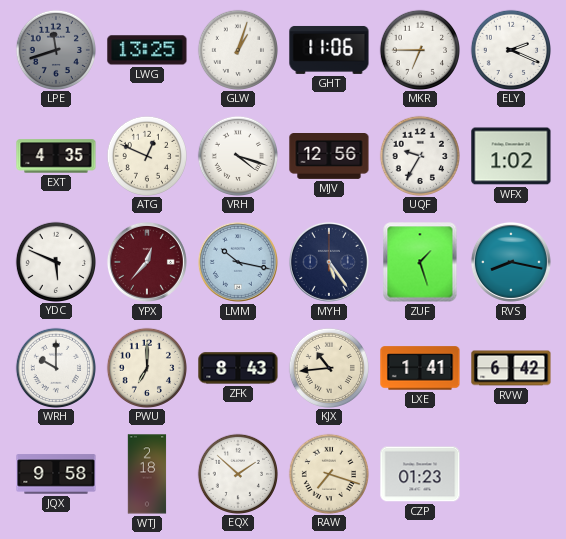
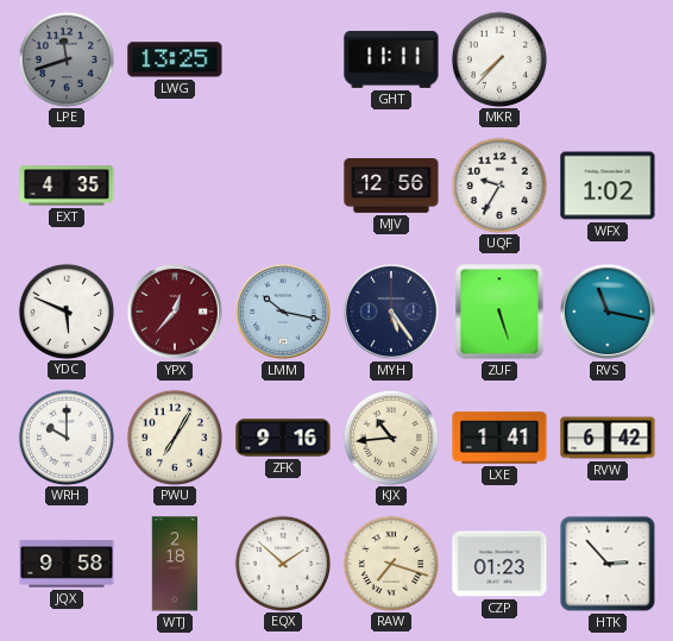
GLW: 1:03 -> none
GHT: 11:06 -> 11:11
MKR: 6:45 -> 7:37
ELY: 2:19 -> none
ATG: 12:49 -> none
VRH: 4:18 -> none
ZUF: 1:27 -> 5:27
RVS: 8:17 -> 11:17
PWU: 7:00 -> 7:05
ZFK: 8:43 -> 9:16
HTK: none -> 2:53
